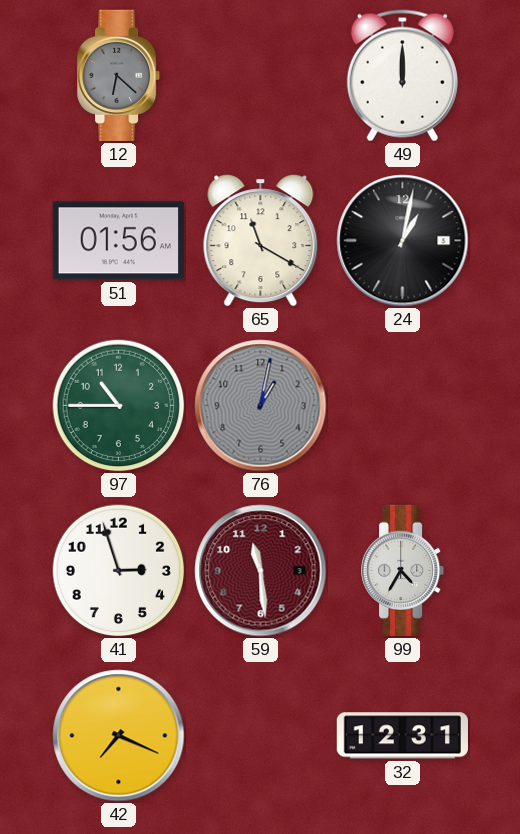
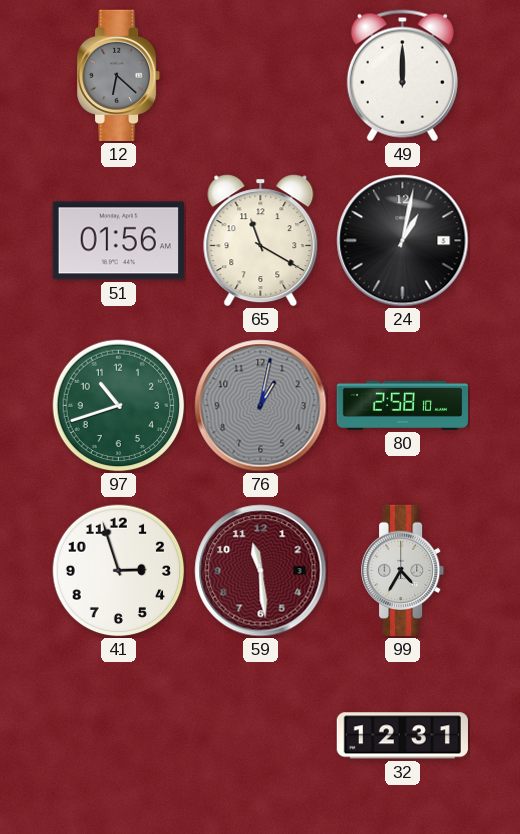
97: 10:45 -> 10:42
80: none -> 2:58
42: 7:19 -> none
